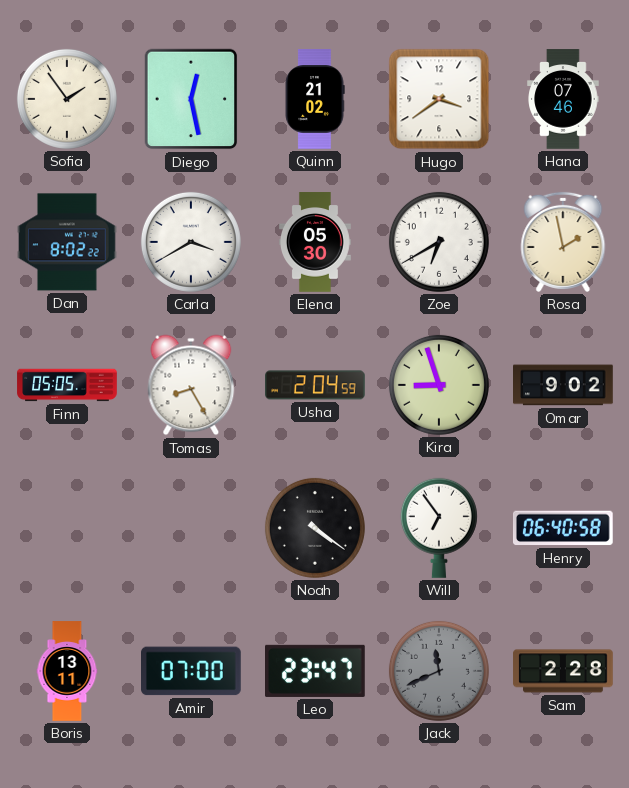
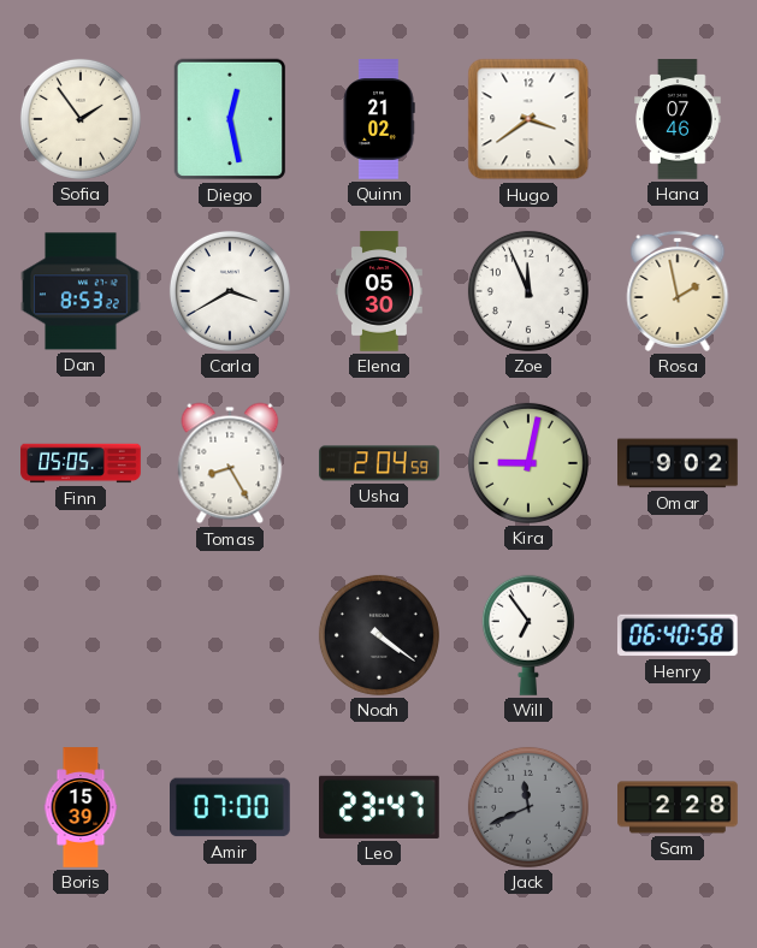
Dan: 8:02 -> 8:53
Zoe: 6:40 -> 11:56
Kira: 8:57 -> 9:02
Boris: 13:11 -> 15:39
